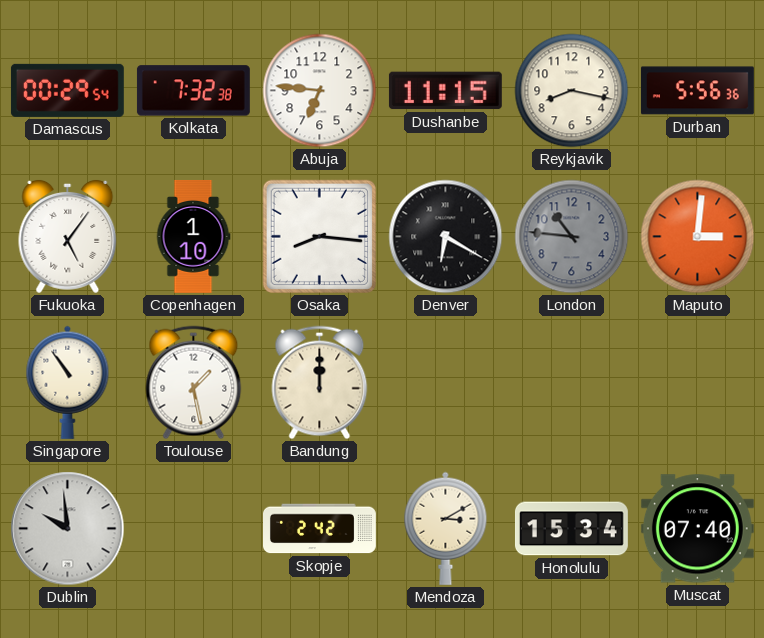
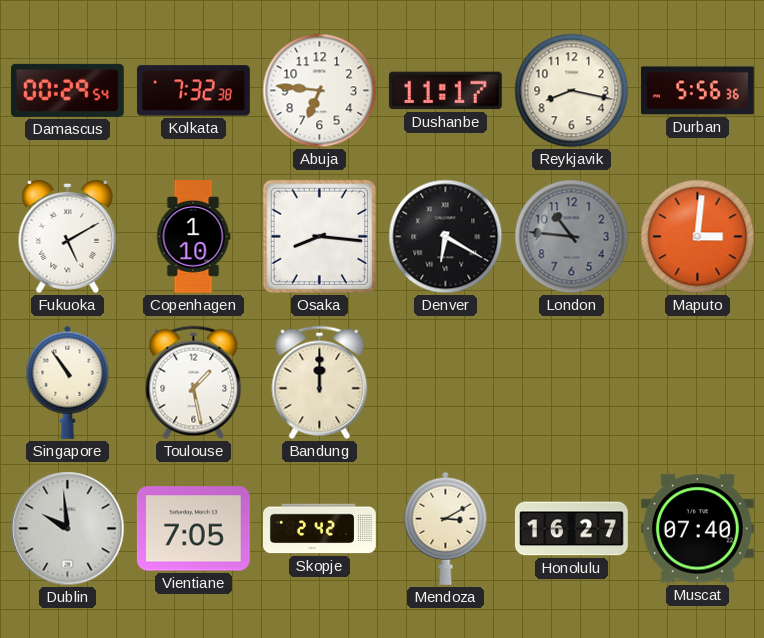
Dushanbe: 11:15 -> 11:17
Fukuoka: 5:06 -> 5:10
Vientiane: none -> 7:05
Honolulu: 15:34 -> 16:27
